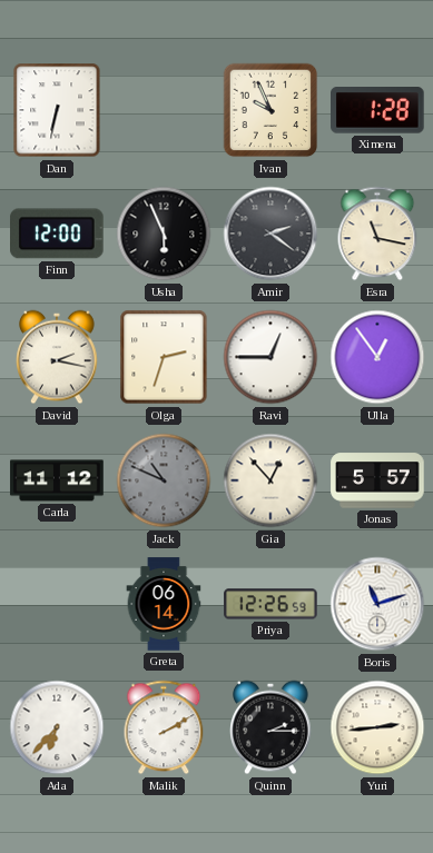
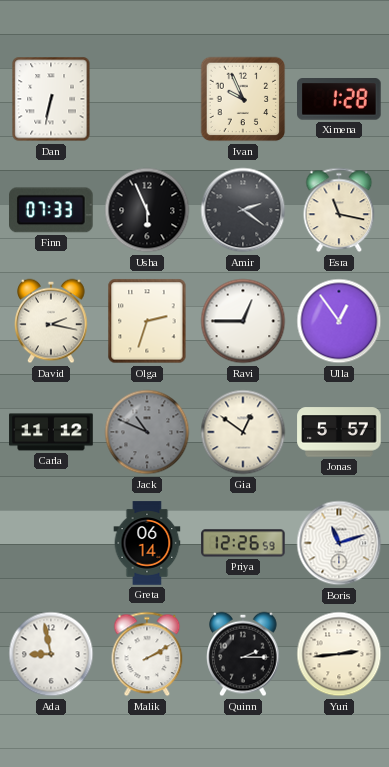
Finn: 12:00 -> 07:33
Gia: 12:53 -> 12:51
Ada: 6:37 -> 8:58
